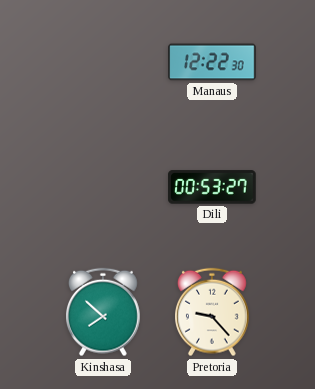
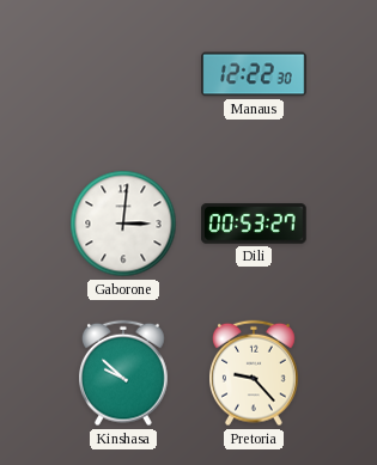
Gaborone: none -> 3:01
Kinshasa: 7:52 -> 9:52
